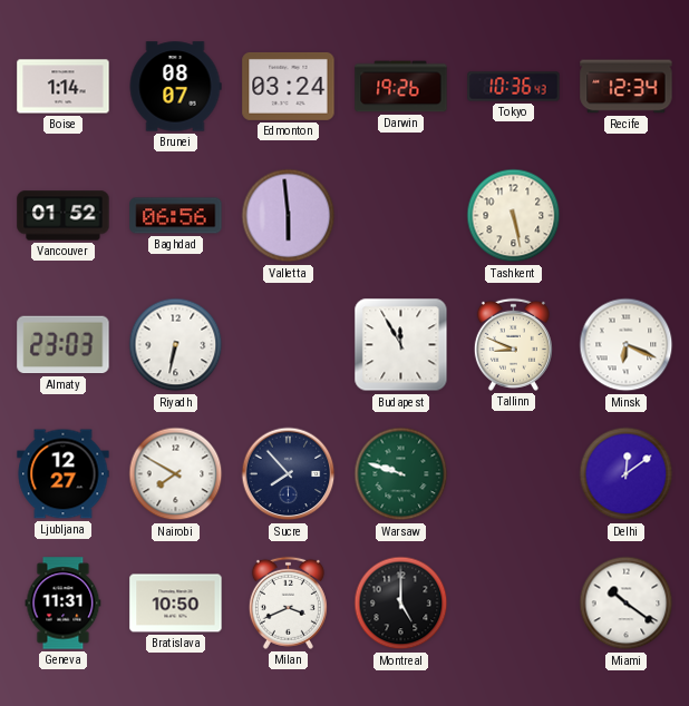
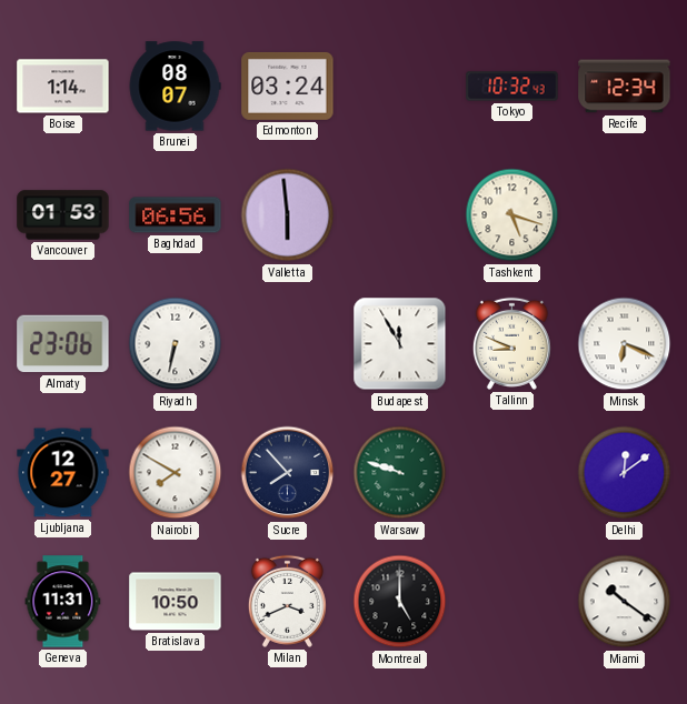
Darwin: 19:26 -> none
Tokyo: 10:36 -> 10:32
Vancouver: 01:52 -> 01:53
Tashkent: 5:28 -> 5:18
Almaty: 23:03 -> 23:06
